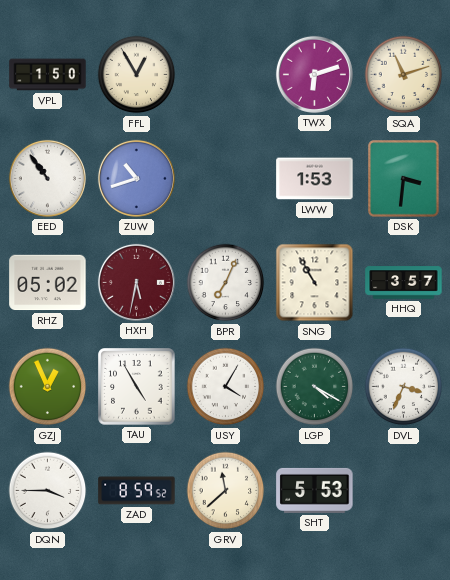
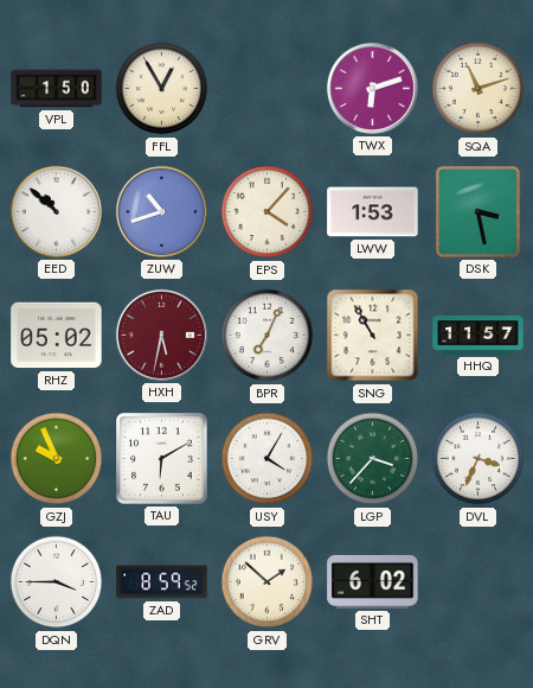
EED: 10:54 -> 10:52
EPS: none -> 4:07
DSK: 3:31 -> 3:28
HHQ: 3:57 -> 11:57
GZJ: 12:56 -> 9:56
TAU: 4:55 -> 6:10
LGP: 4:20 -> 3:37
GRV: 11:38 -> 1:52
SHT: 5:53 -> 6:02
